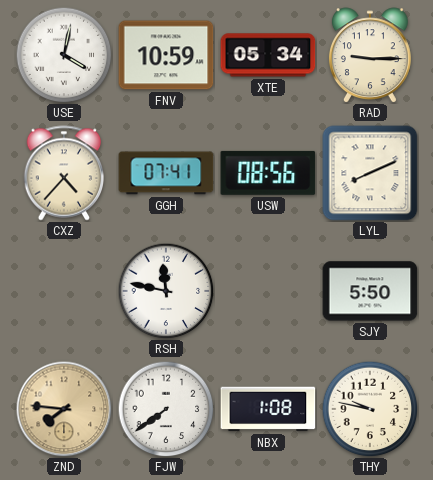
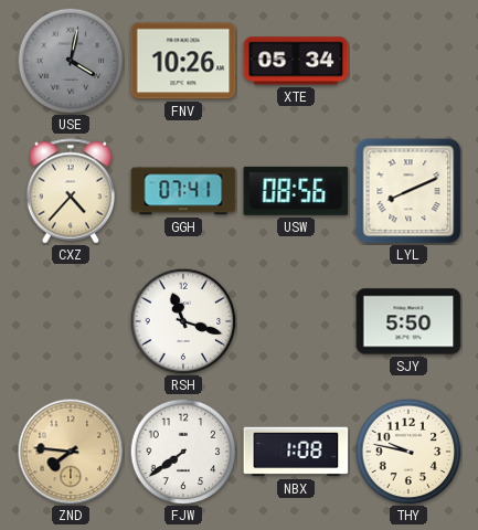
USE dial: white -> grey
FNV: 10:59 -> 10:26
RAD: 9:15 -> none
RSH: 11:47 -> 11:18
